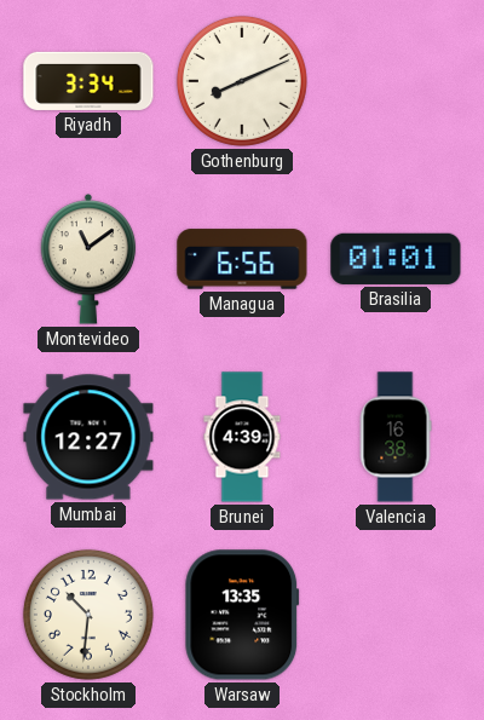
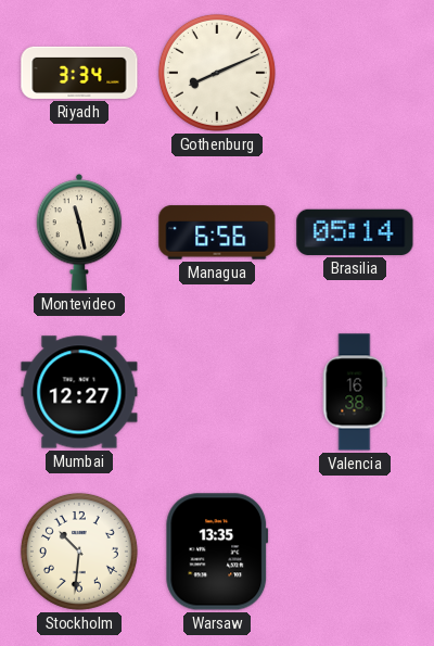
Montevideo: 11:09 -> 11:28
Brasilia: 01:01 -> 05:14
Brunei: 4:39 -> none
